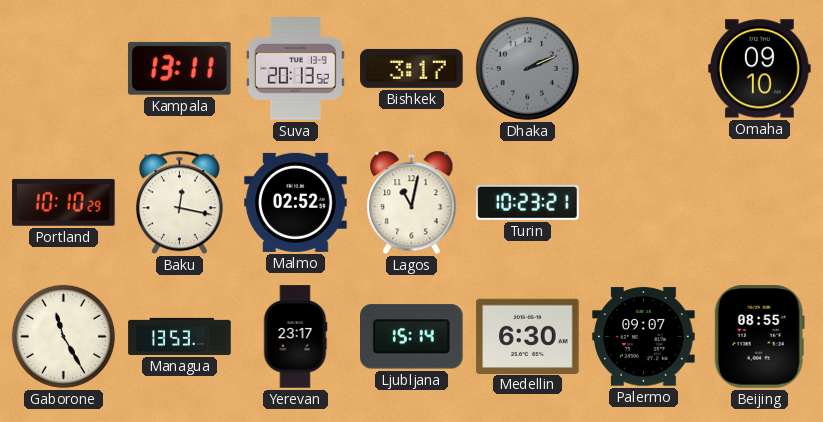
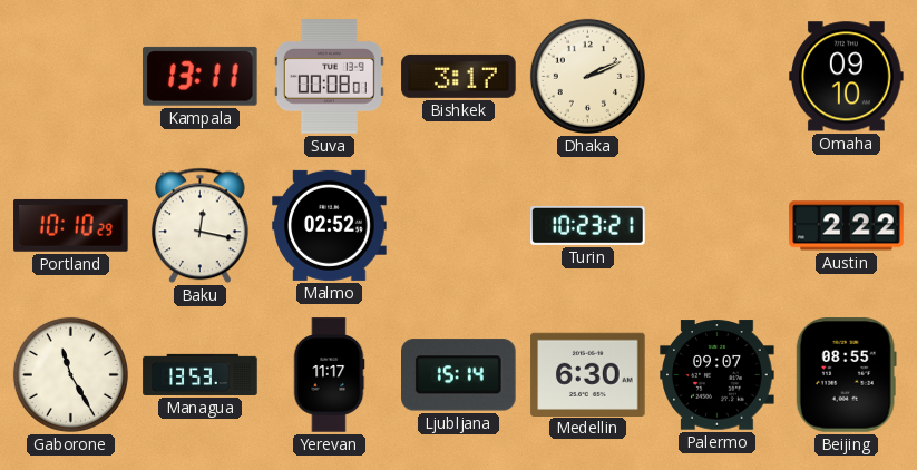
Suva: 20:13 -> 00:08
Dhaka dial: grey -> cream
Lagos: 11:02 -> none
Austin: none -> 2:22
Yerevan: 23:17 -> 11:17
